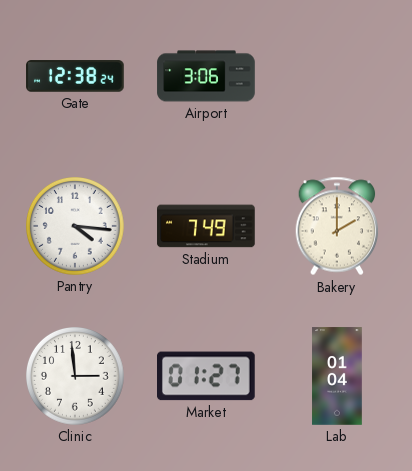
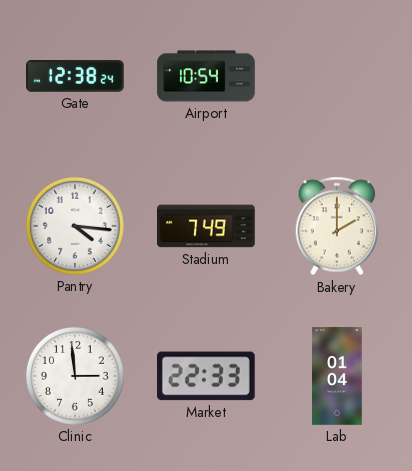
Airport: 3:06 -> 10:54
Market: 01:27 -> 22:33
